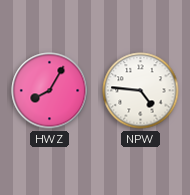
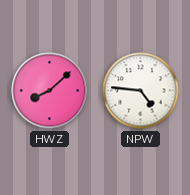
HWZ: 8:05 -> 8:08
